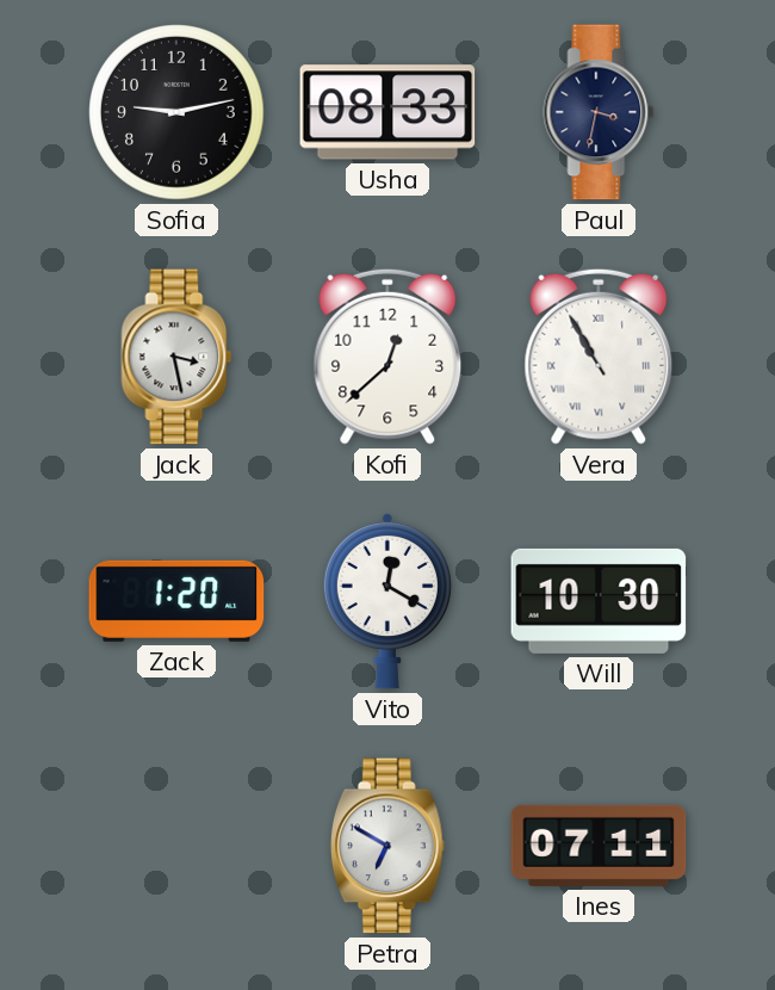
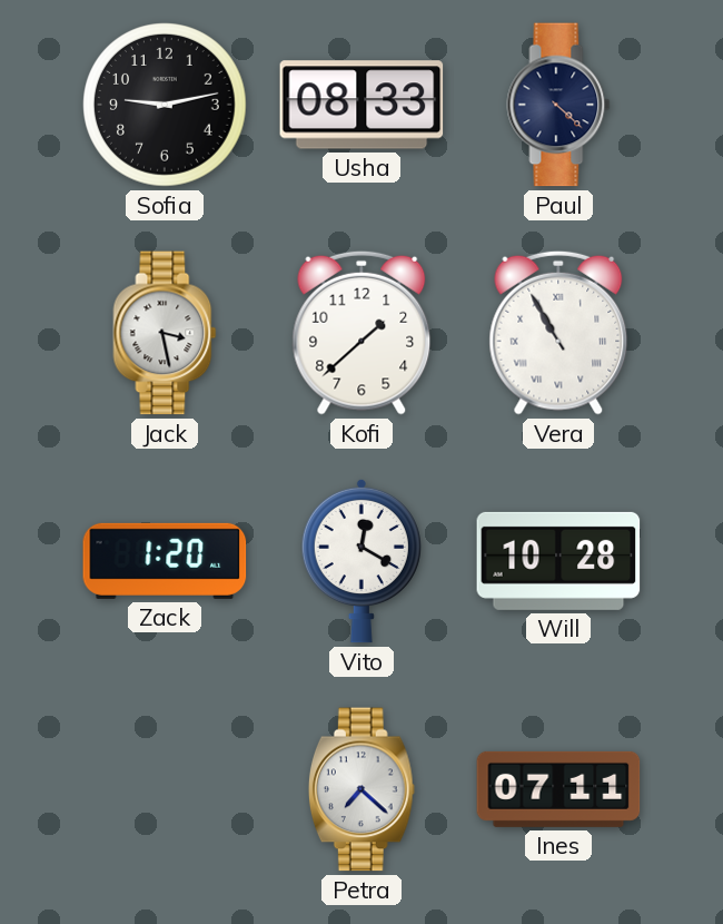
Paul: 3:32 -> 4:22
Kofi: 12:38 -> 1:38
Will: 10:30 -> 10:28
Petra: 6:50 -> 7:22
